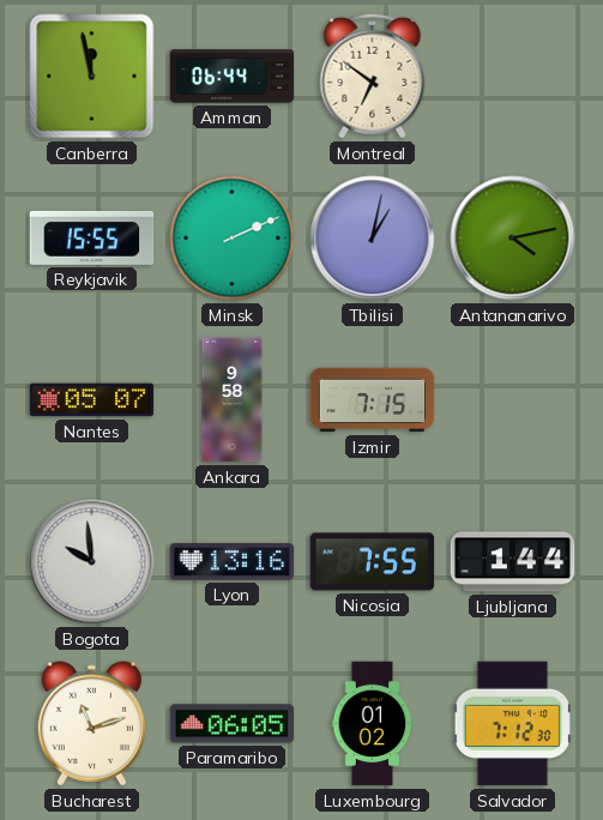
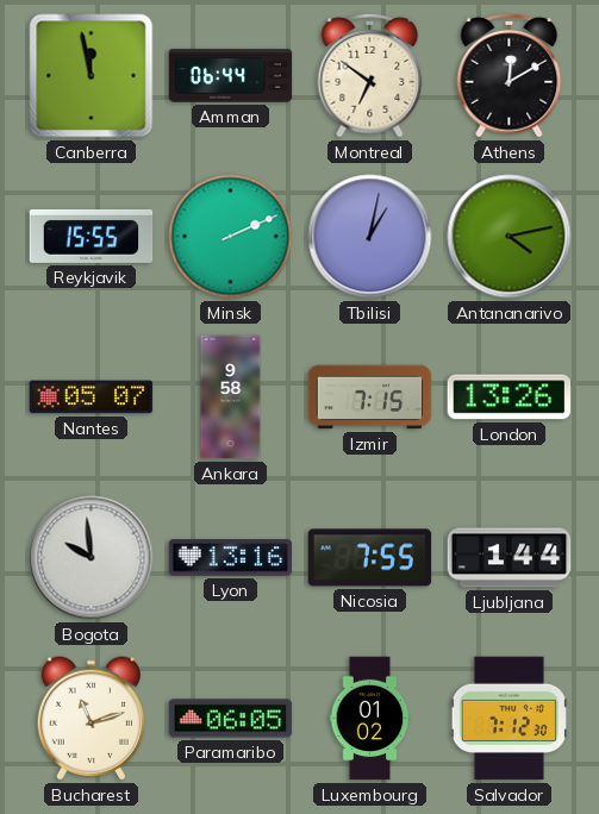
Athens: none -> 12:10
London: none -> 13:26
